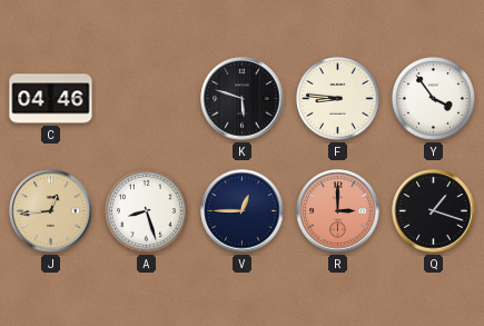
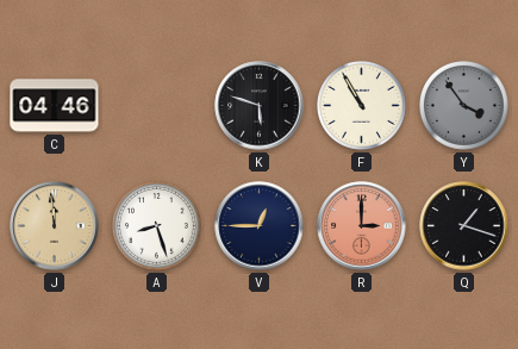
F: 8:46 -> 10:55
Y dial: white -> grey
J: 12:44 -> 11:59
